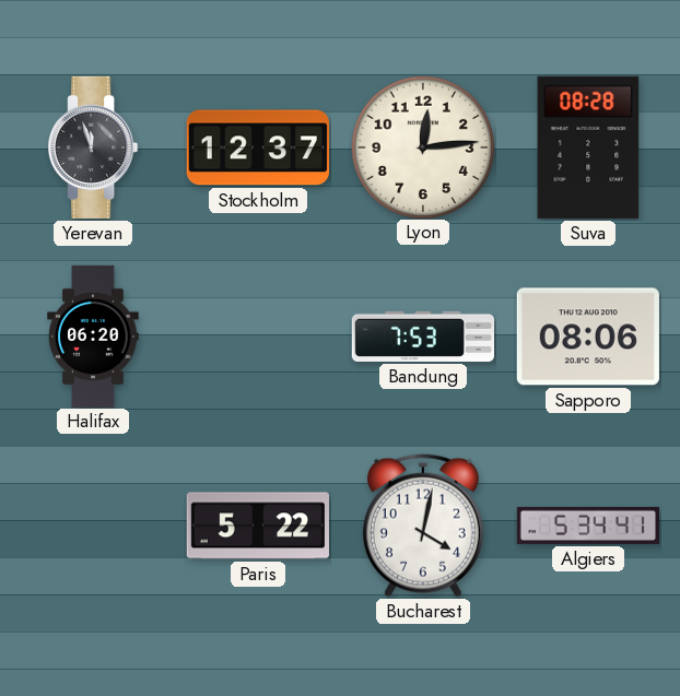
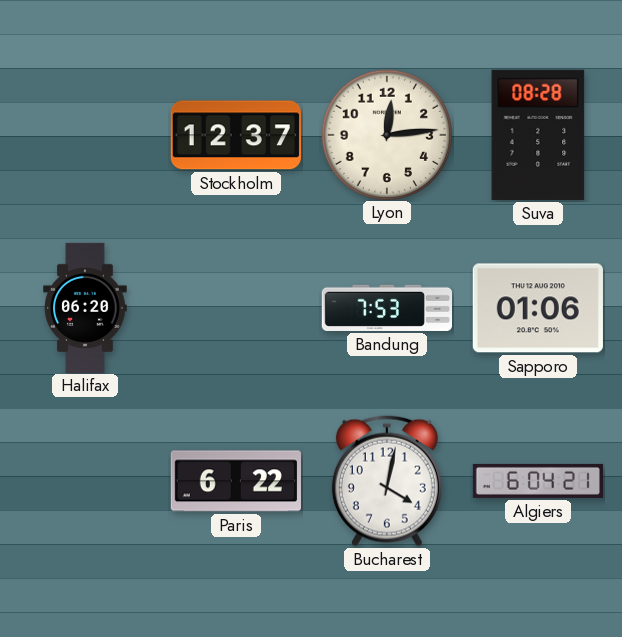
Yerevan: 11:57 -> none
Sapporo: 08:06 -> 01:06
Paris: 5:22 -> 6:22
Algiers: 5:34 -> 6:04
